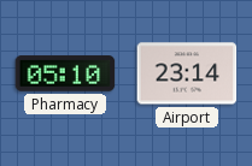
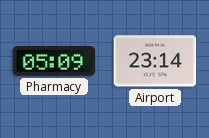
Pharmacy: 05:10 -> 05:09
